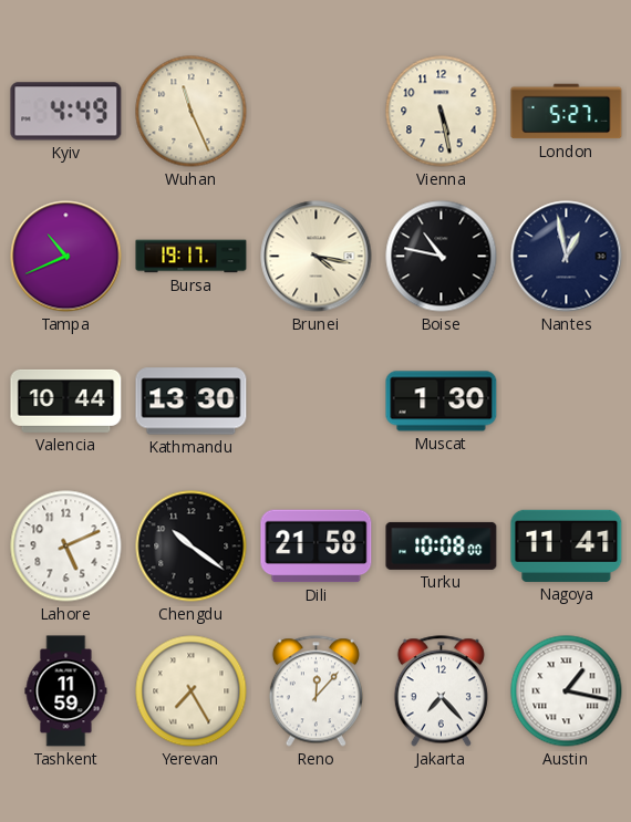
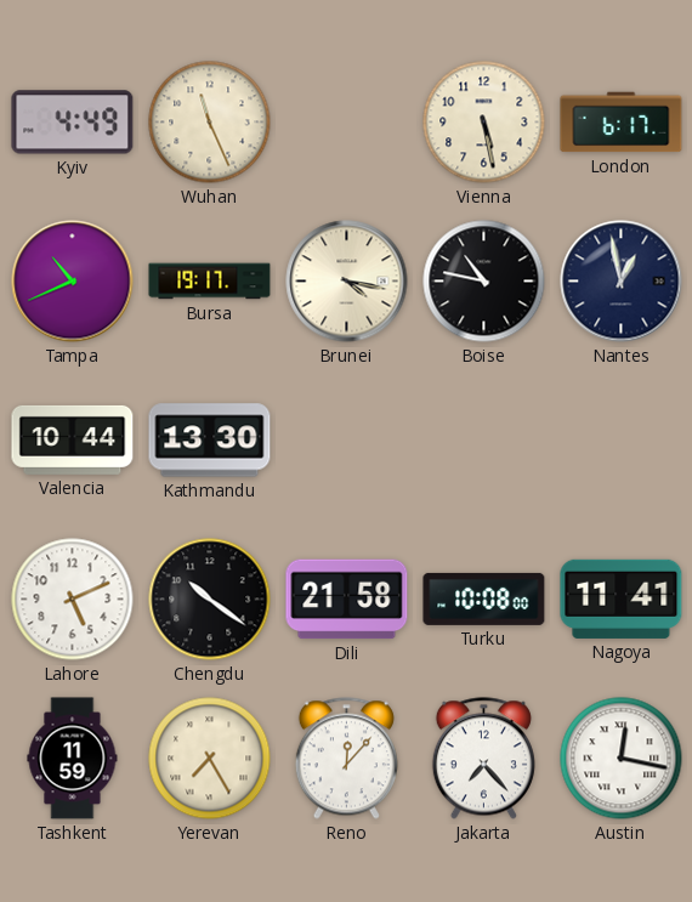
London: 5:27 -> 6:17
Muscat: 1:30 -> none
Austin: 1:17 -> 12:17
